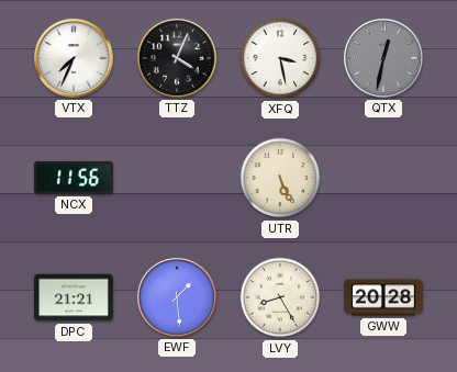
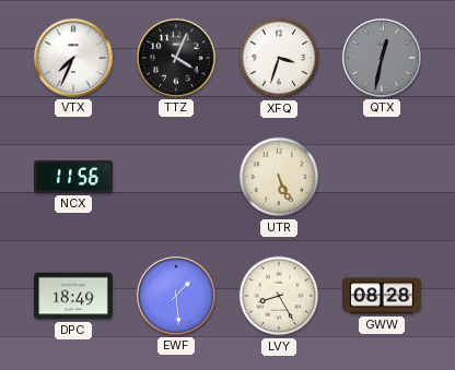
XFQ: 3:28 -> 3:33
DPC: 21:21 -> 18:49
GWW: 20:28 -> 08:28
